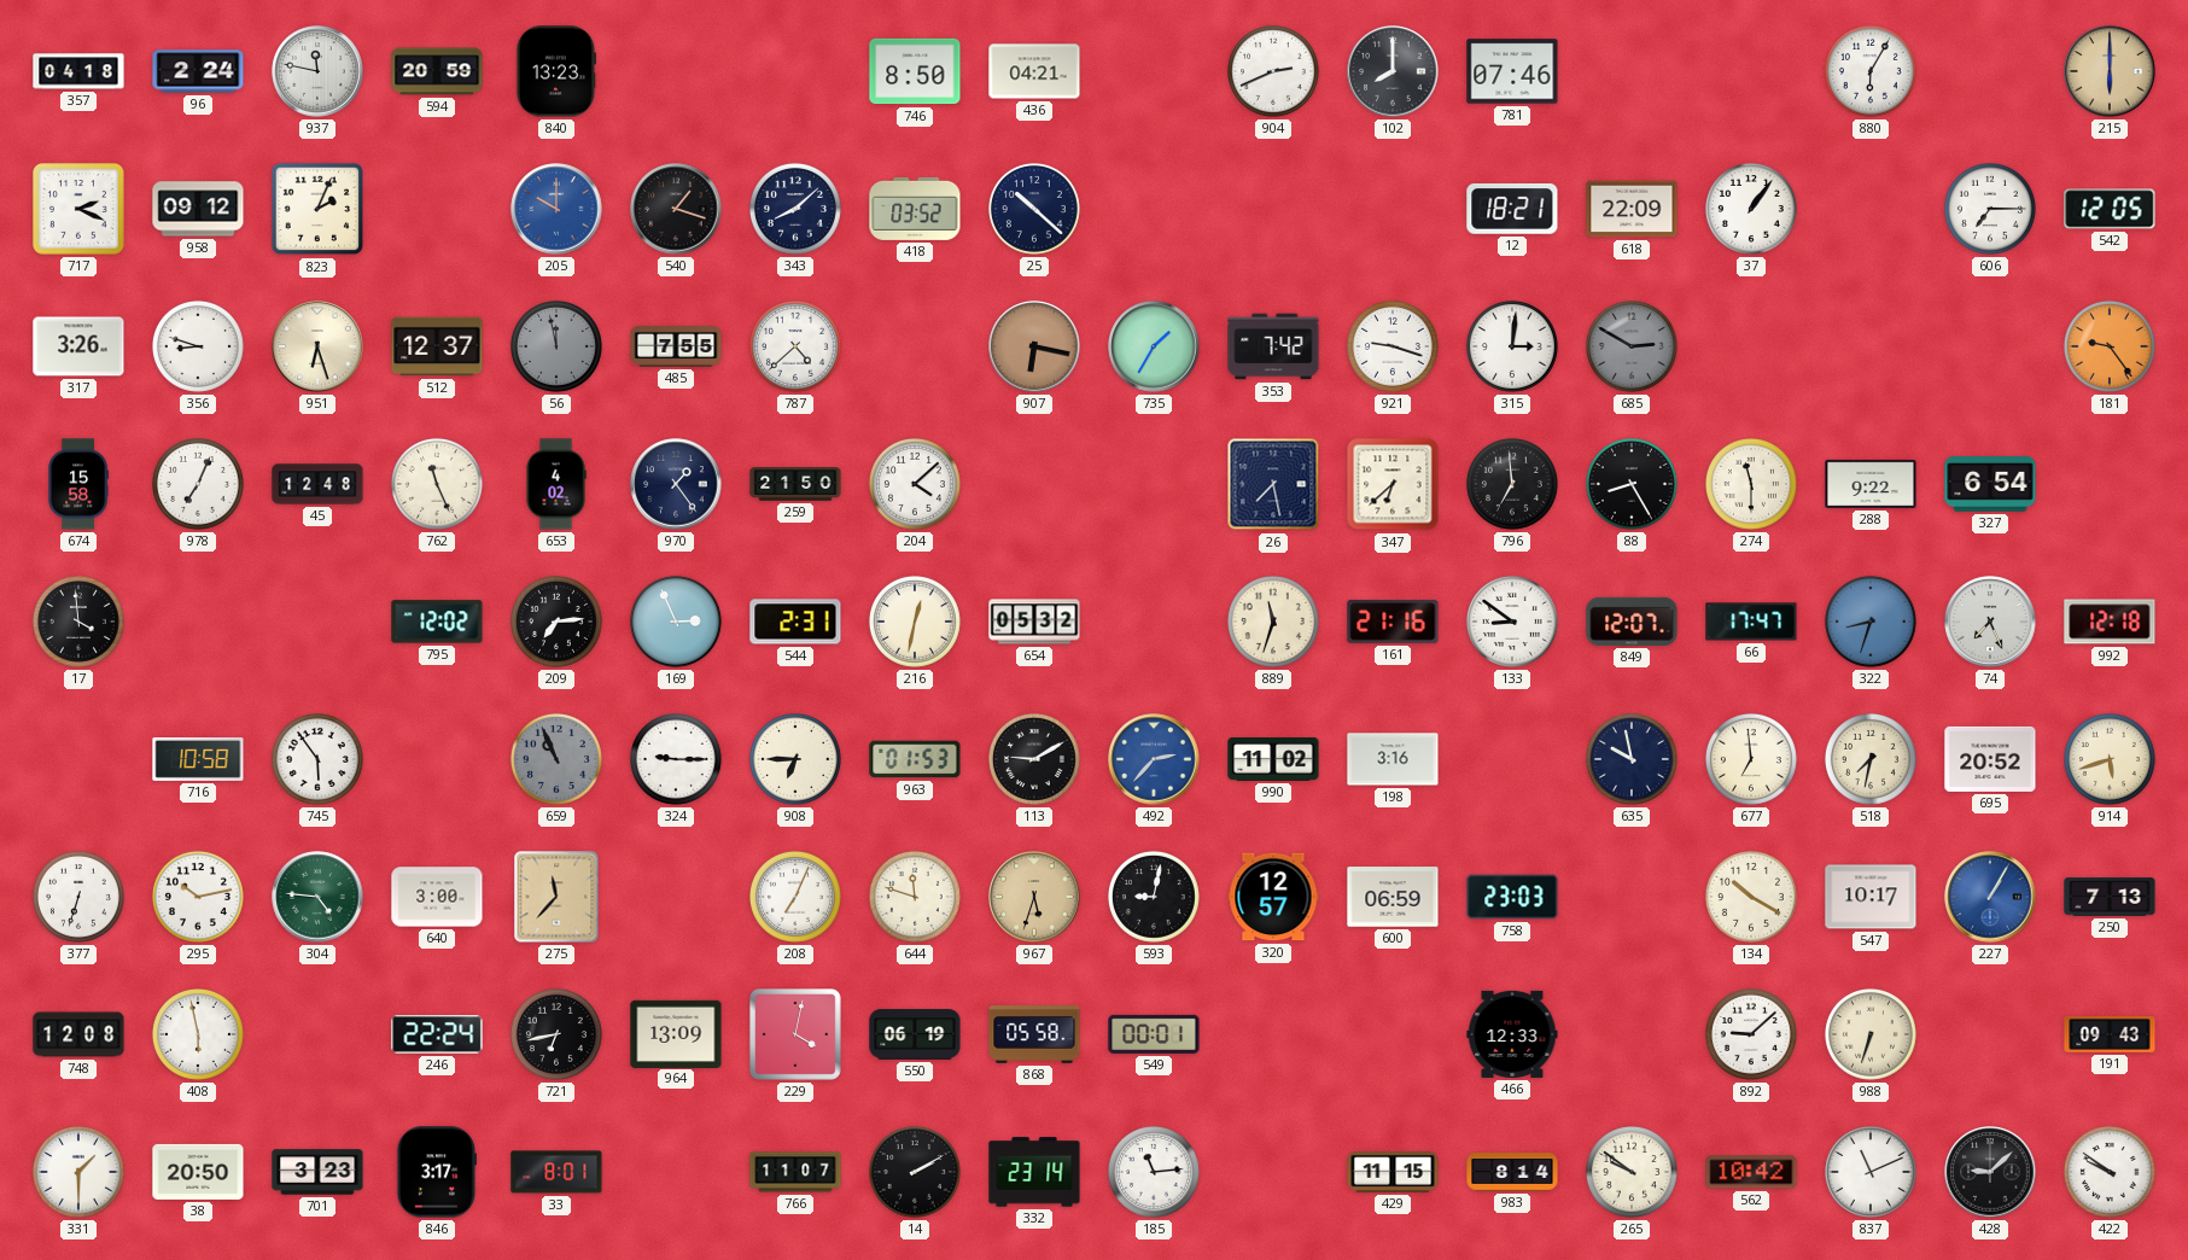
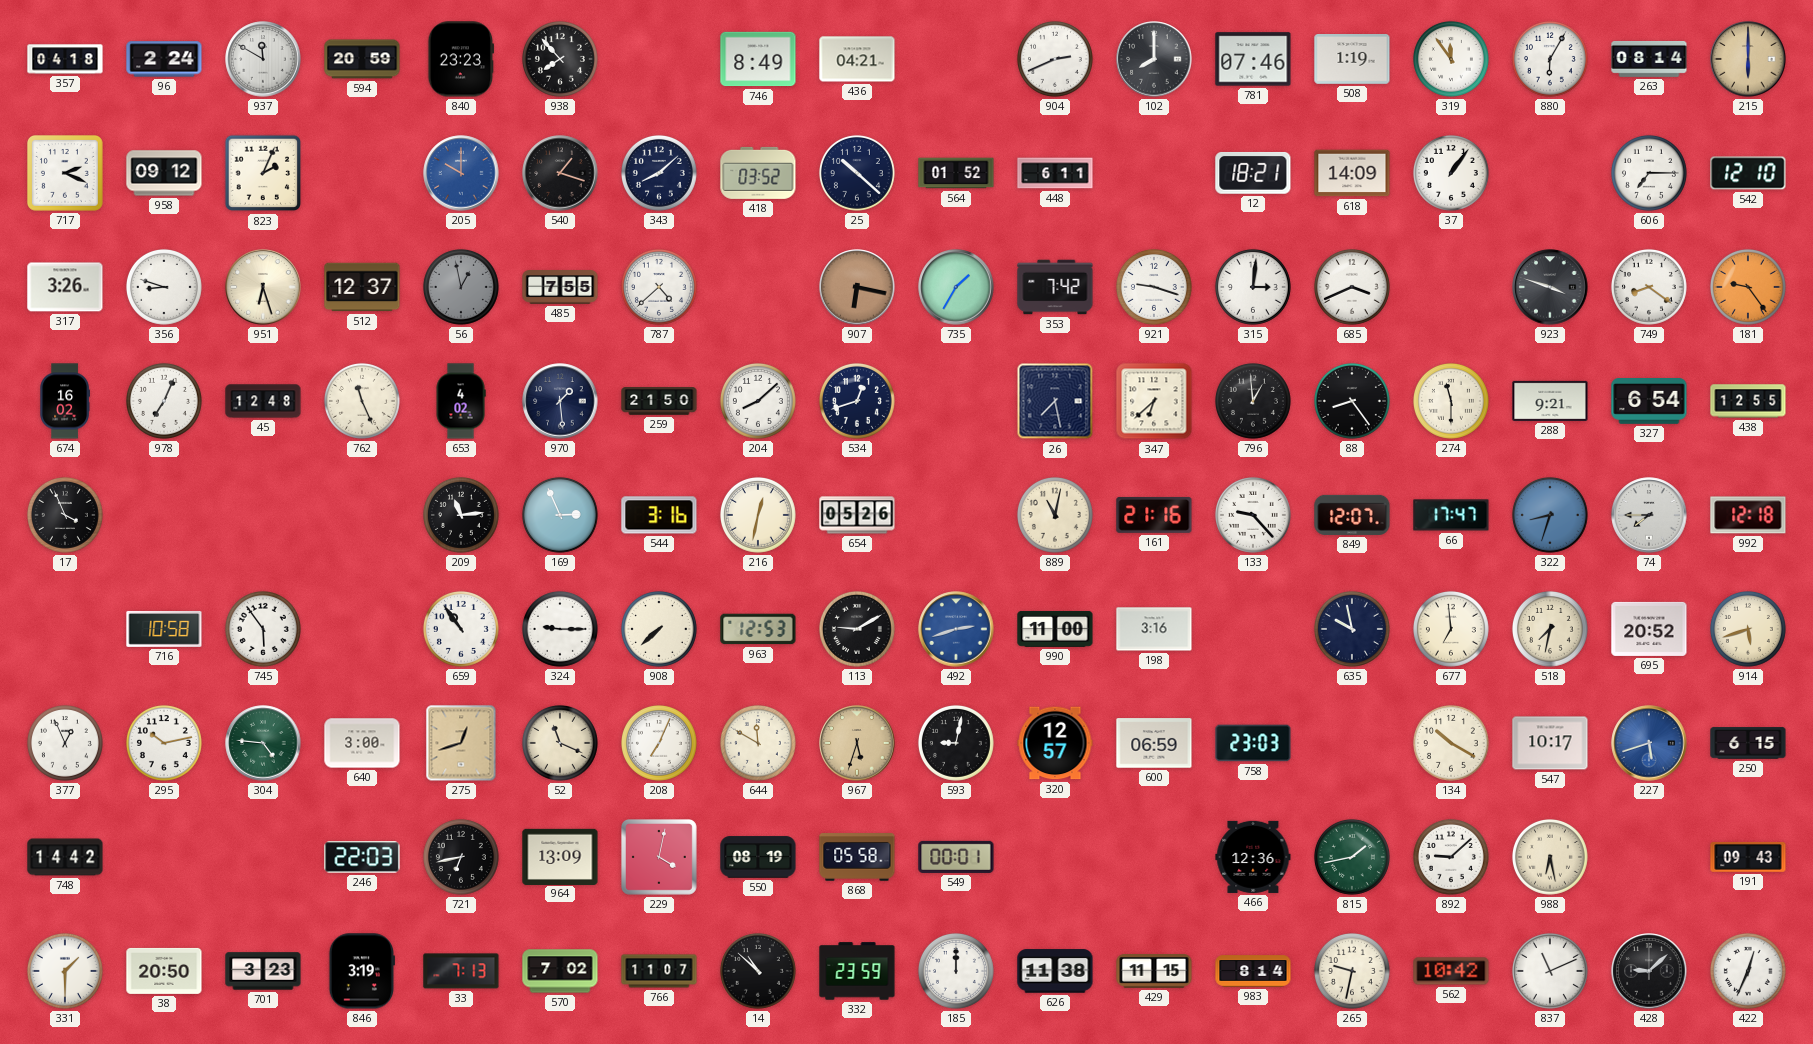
937: 11:47 -> 11:50
840: 13:23 -> 23:23
938: none -> 7:53
746: 8:50 -> 8:49
508: none -> 1:19
319: none -> 11:54
263: none -> 08:14
564: none -> 01:52
448: none -> 6:11
618: 22:09 -> 14:09
542: 12:05 -> 12:10
56: 11:58 -> 12:58
685: 2:50 -> 3:41
685 dial: grey -> white
923: none -> 3:48
749: none -> 8:21
674: 15:58 -> 16:02
970: 1:24 -> 1:29
204: 4:08 -> 8:08
534: none -> 12:42
796: 6:59 -> 12:59
88: 8:25 -> 8:24
288: 9:22 -> 9:21
438: none -> 12:55
17: 3:59 -> 3:56
795: 12:02 -> none
209: 7:14 -> 11:14
544: 2:31 -> 3:16
654: 05:32 -> 05:26
889: 11:33 -> 11:02
133: 8:51 -> 9:23
74: 7:26 -> 7:45
659: 10:56 -> 10:54
659 dial: grey -> white
908: 6:45 -> 7:38
963: 01:53 -> 12:53
492: 2:37 -> 2:42
990: 11:02 -> 11:00
377: 6:33 -> 12:56
275: 11:37 -> 12:42
52: none -> 11:19
644: 11:48 -> 11:50
227: 1:05 -> 5:42
250: 7:13 -> 6:15
748: 12:08 -> 14:42
408: 5:58 -> none
246: 22:24 -> 22:03
550: 06:19 -> 08:19
466: 12:33 -> 12:36
815: none -> 1:43
988: 6:33 -> 6:28
846: 3:17 -> 3:19
33: 8:01 -> 7:13
570: none -> 7:02
14: 2:10 -> 10:52
332: 23:14 -> 23:59
185: 11:14 -> 12:00
626: none -> 11:38
265: 9:51 -> 9:32
422: 9:51 -> 12:34
